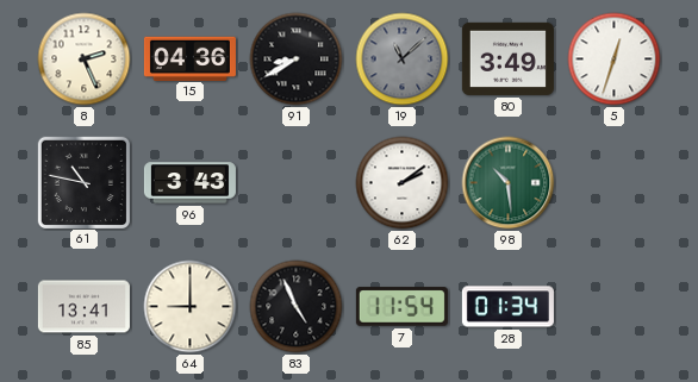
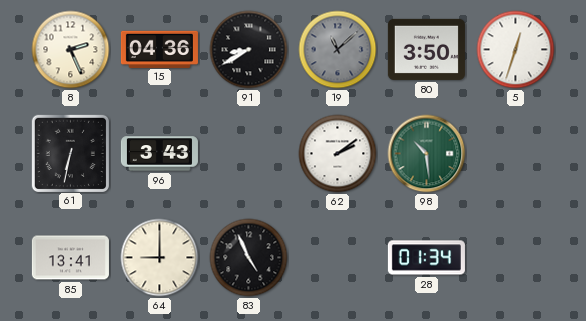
80: 3:49 -> 3:50
61: 10:47 -> 6:32
7: 11:54 -> none
